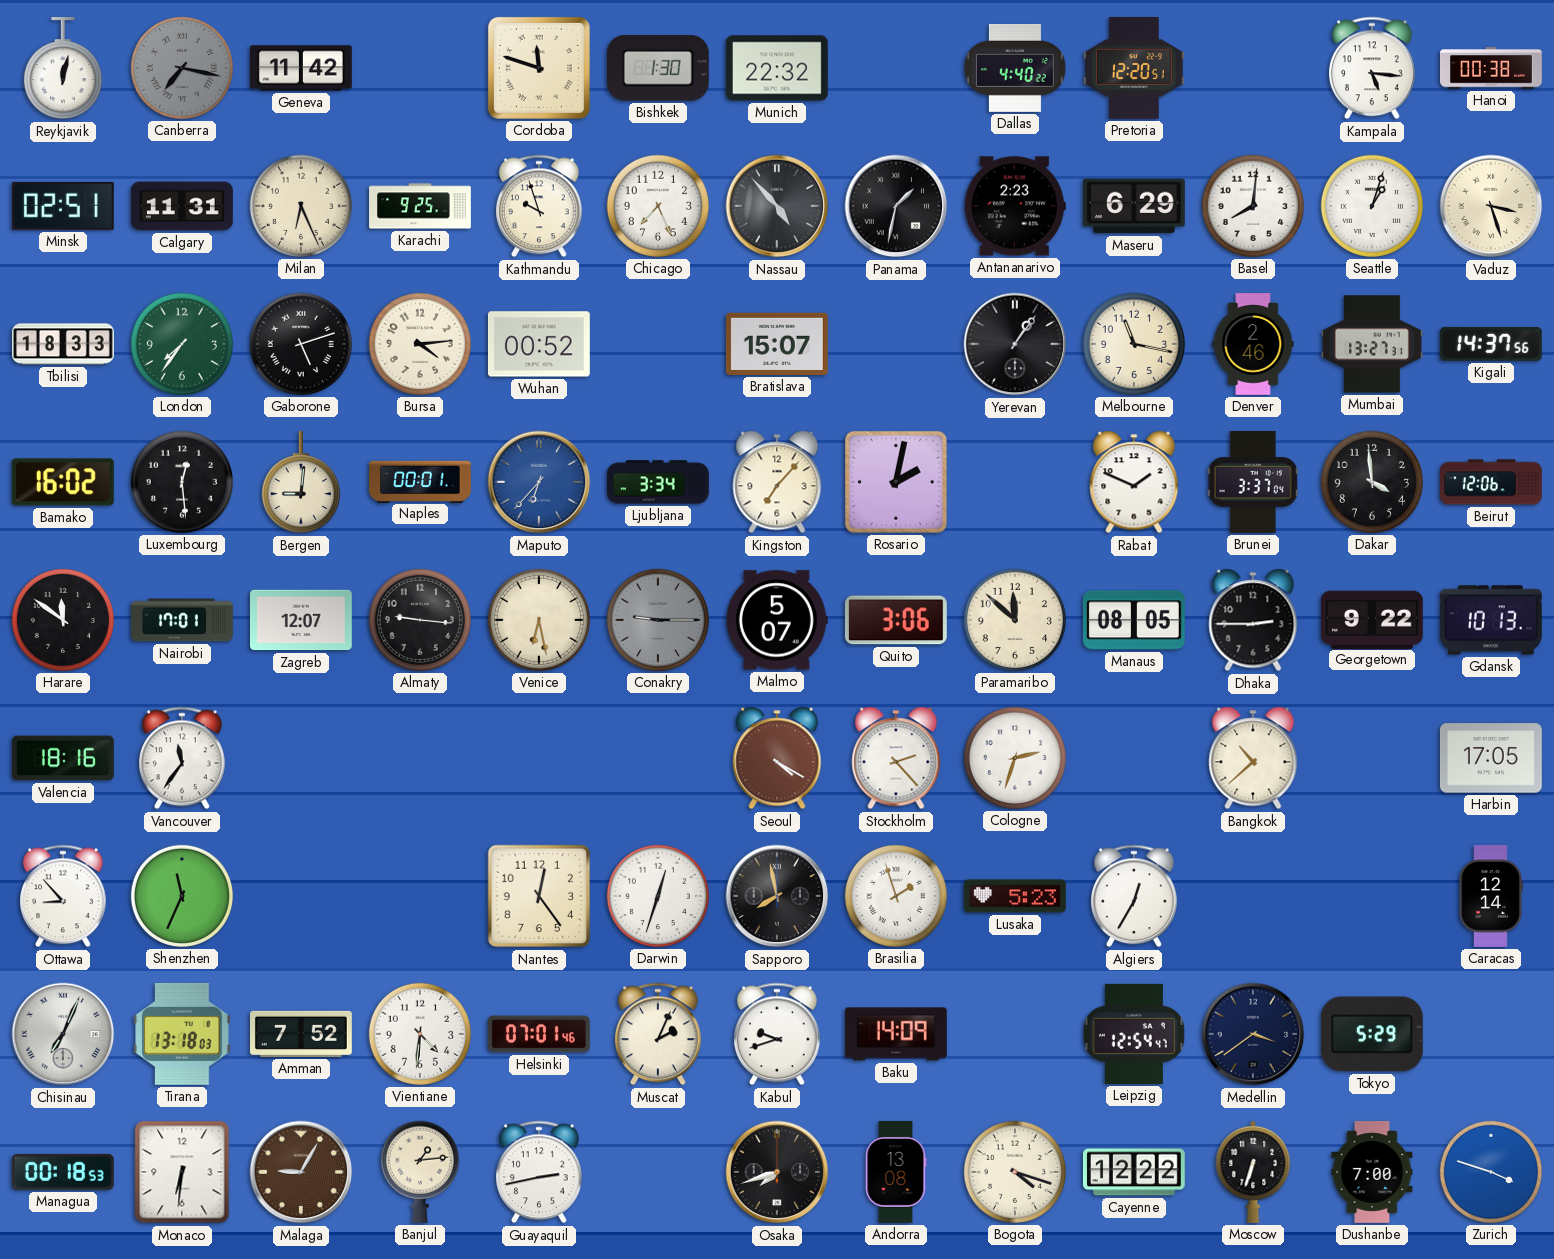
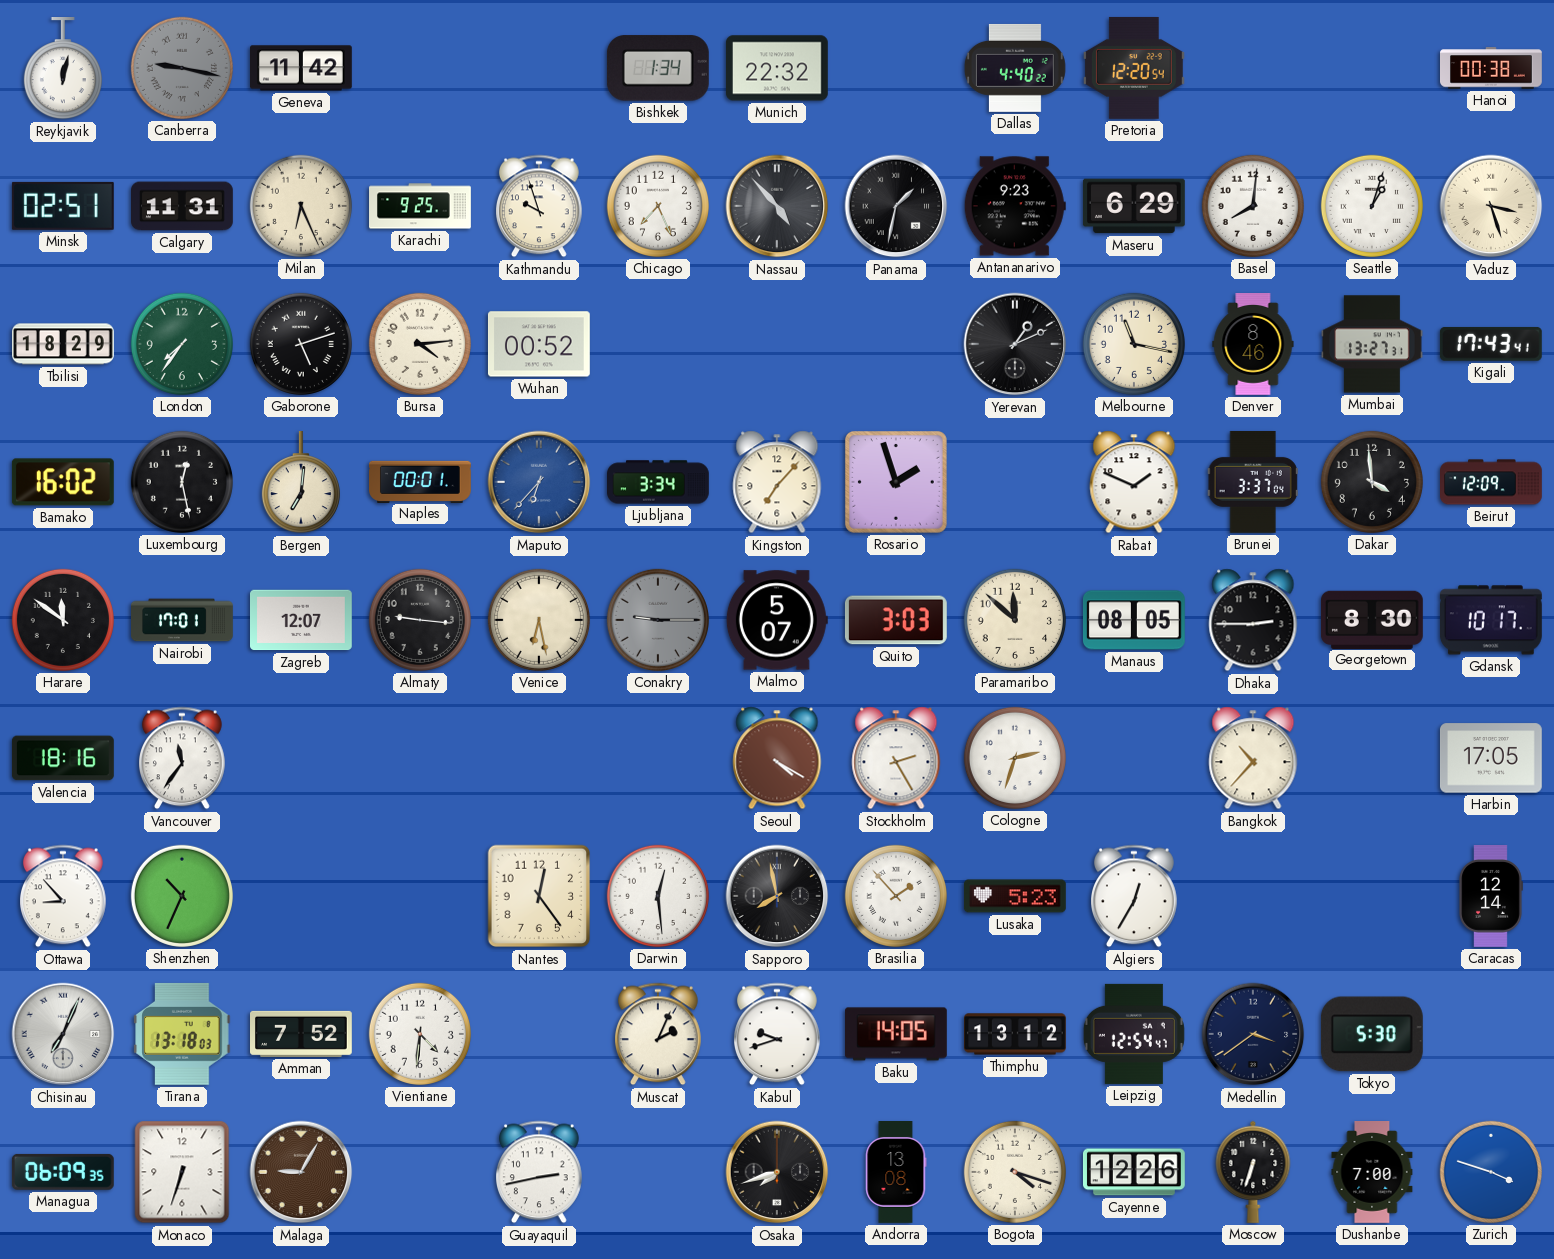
Canberra: 7:17 -> 9:17
Cordoba: 11:48 -> none
Bishkek: 1:30 -> 1:34
Pretoria: 12:20:51 -> 12:20:54
Kampala: 5:16 -> none
Antananarivo: 2:23 -> 9:23
Tbilisi: 18:33 -> 18:29
Bratislava: 15:07 -> none
Yerevan: 1:06 -> 1:11
Denver: 2:46 -> 8:46
Kigali: 14:37 -> 17:43
Luxembourg: 12:29 -> 12:28
Bergen: 9:01 -> 7:01
Rosario: 2:02 -> 1:57
Beirut: 12:06 -> 12:09
Quito: 3:06 -> 3:03
Georgetown: 9:22 -> 8:30
Gdansk: 10:13 -> 10:17
Stockholm: 2:23 -> 2:25
Bangkok: 10:38 -> 10:37
Shenzhen: 11:34 -> 10:34
Darwin: 12:33 -> 12:29
Brasilia: 1:57 -> 1:53
Helsinki: 07:01 -> none
Baku: 14:09 -> 14:05
Thimphu: none -> 13:12
Tokyo: 5:29 -> 5:30
Managua: 00:18 -> 06:09
Monaco: 6:31 -> 6:33
Banjul: 1:14 -> none
Cayenne: 12:22 -> 12:26
